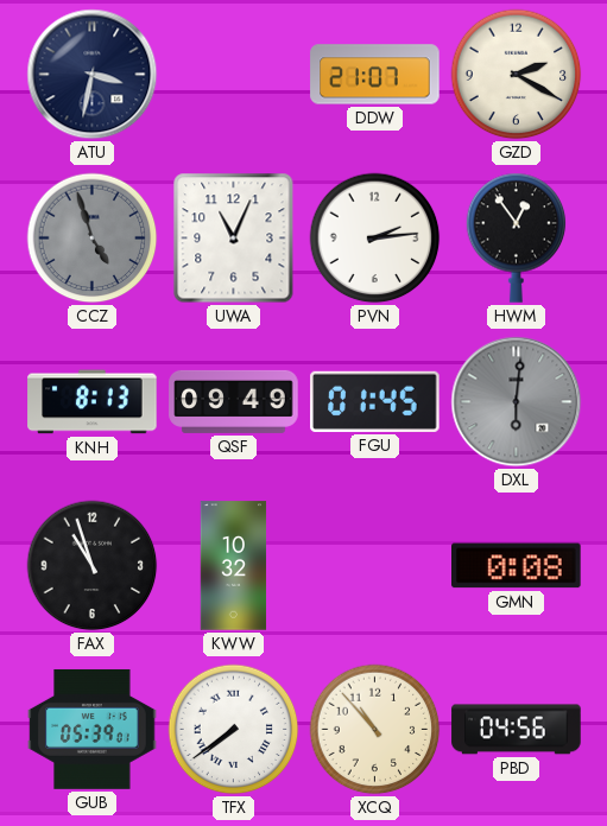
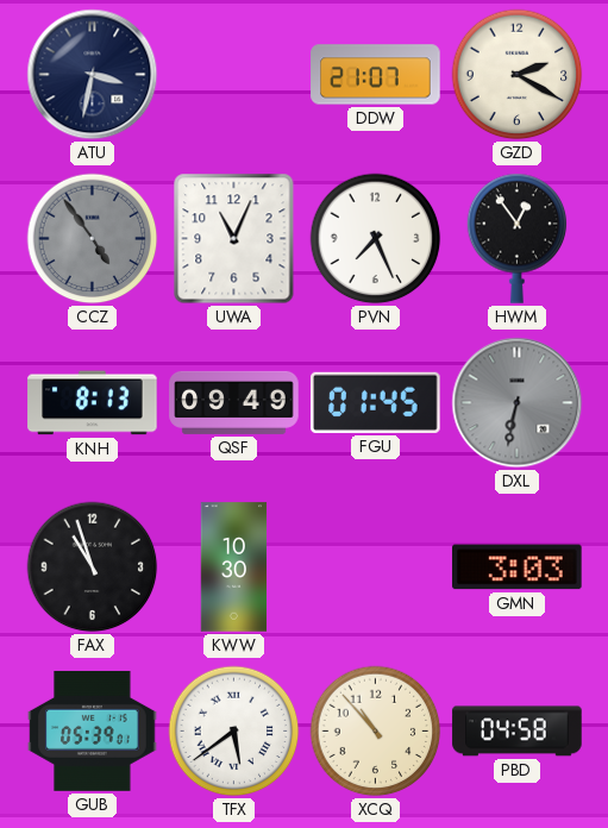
CCZ: 4:57 -> 4:54
PVN: 2:14 -> 7:26
DXL: 6:01 -> 6:32
KWW: 10:32 -> 10:30
GMN: 0:08 -> 3:03
TFX: 7:39 -> 5:39
PBD: 04:56 -> 04:58
